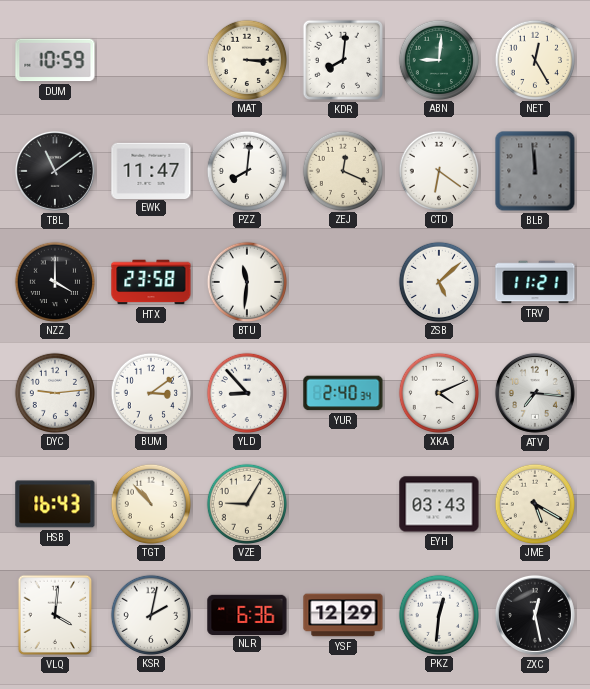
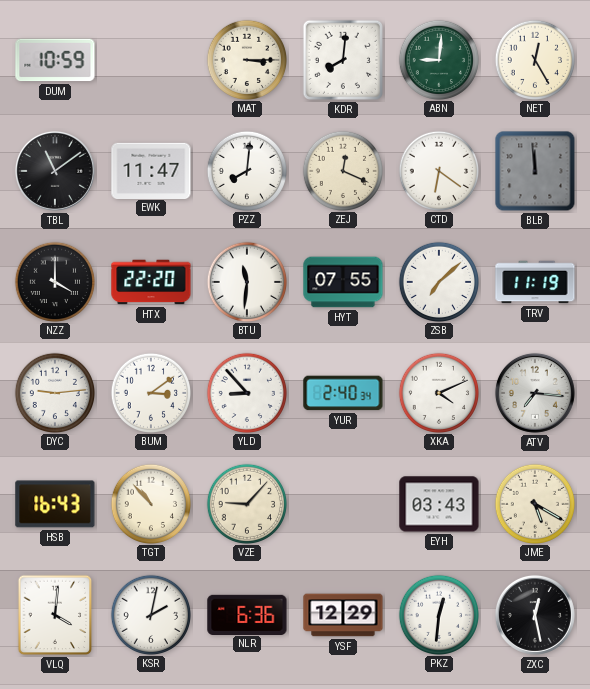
HTX: 23:58 -> 22:20
HYT: none -> 07:55
ZSB: 5:08 -> 7:08
TRV: 11:21 -> 11:19
VZE: 9:05 -> 9:07
